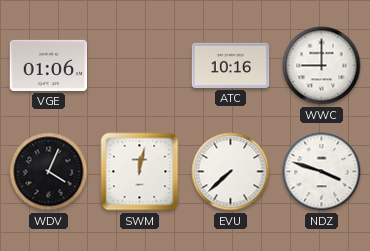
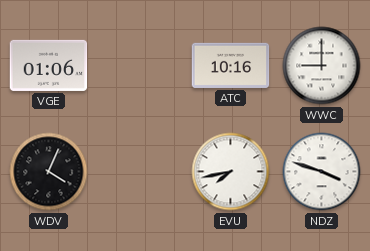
SWM: 12:02 -> none
EVU: 7:38 -> 7:43
